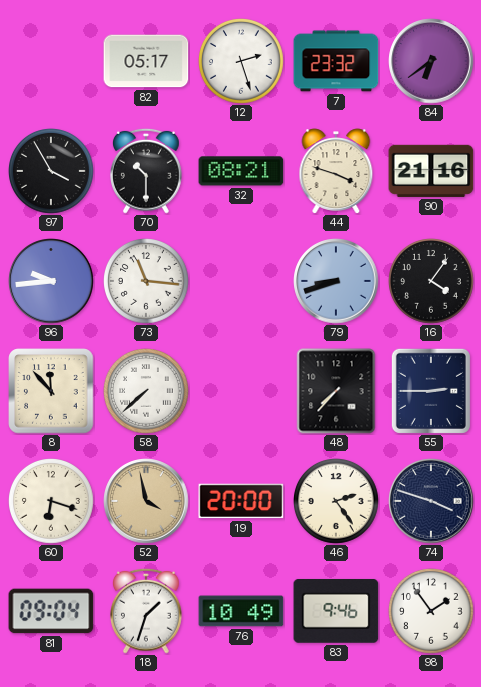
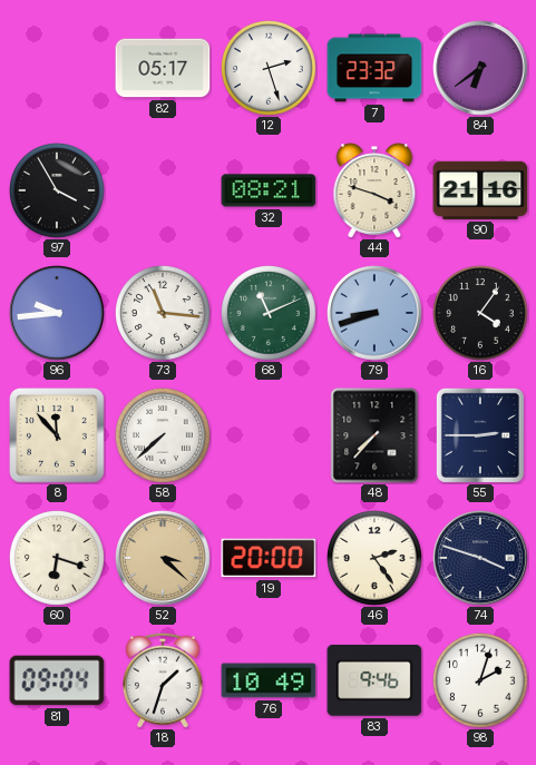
70: 10:30 -> none
68: none -> 11:11
52: 3:58 -> 3:22
98: 1:54 -> 2:03
